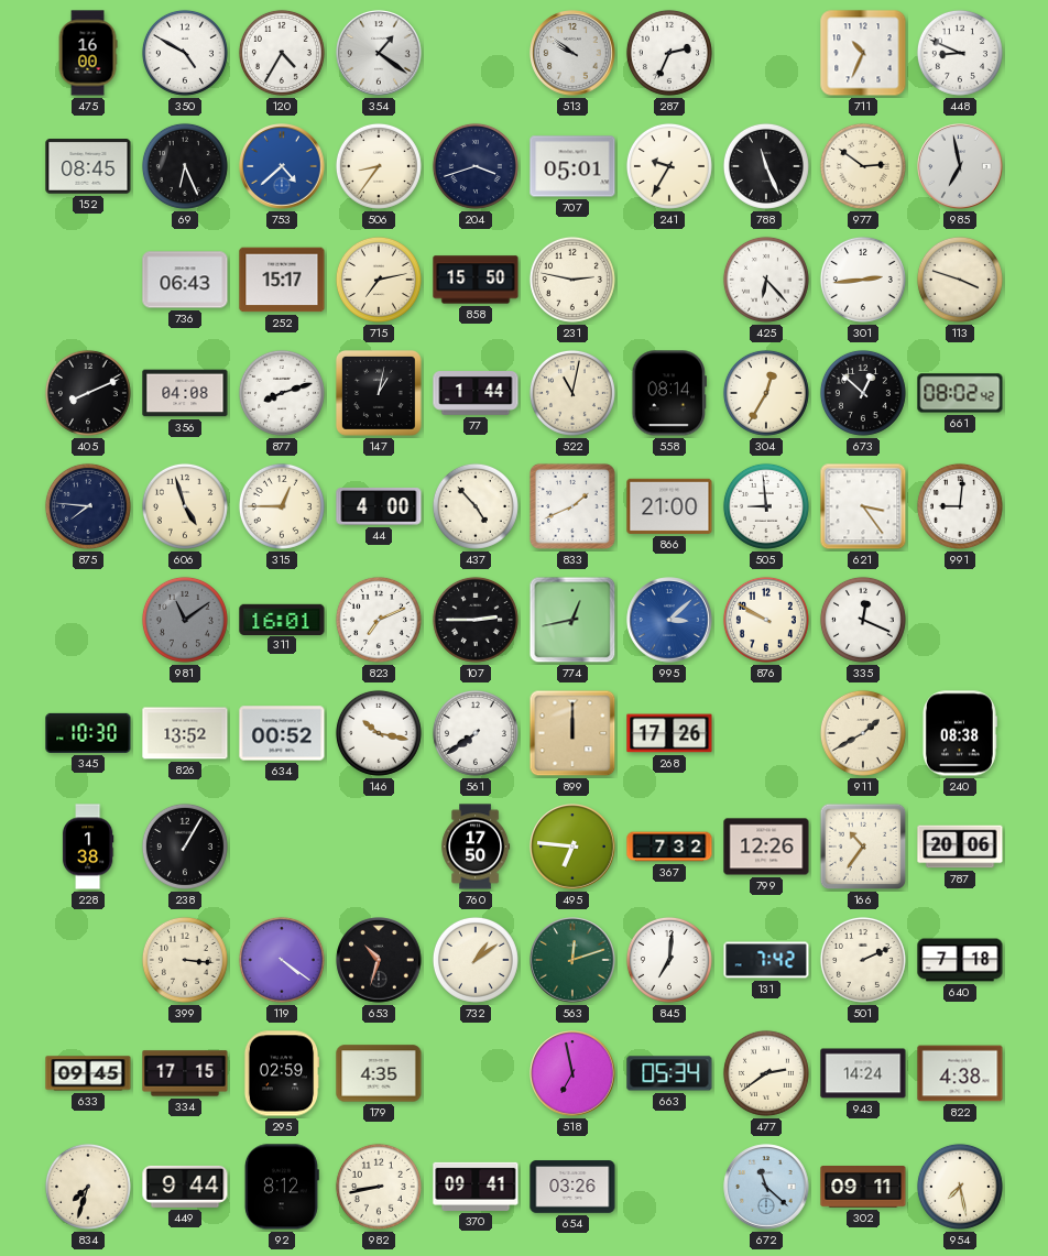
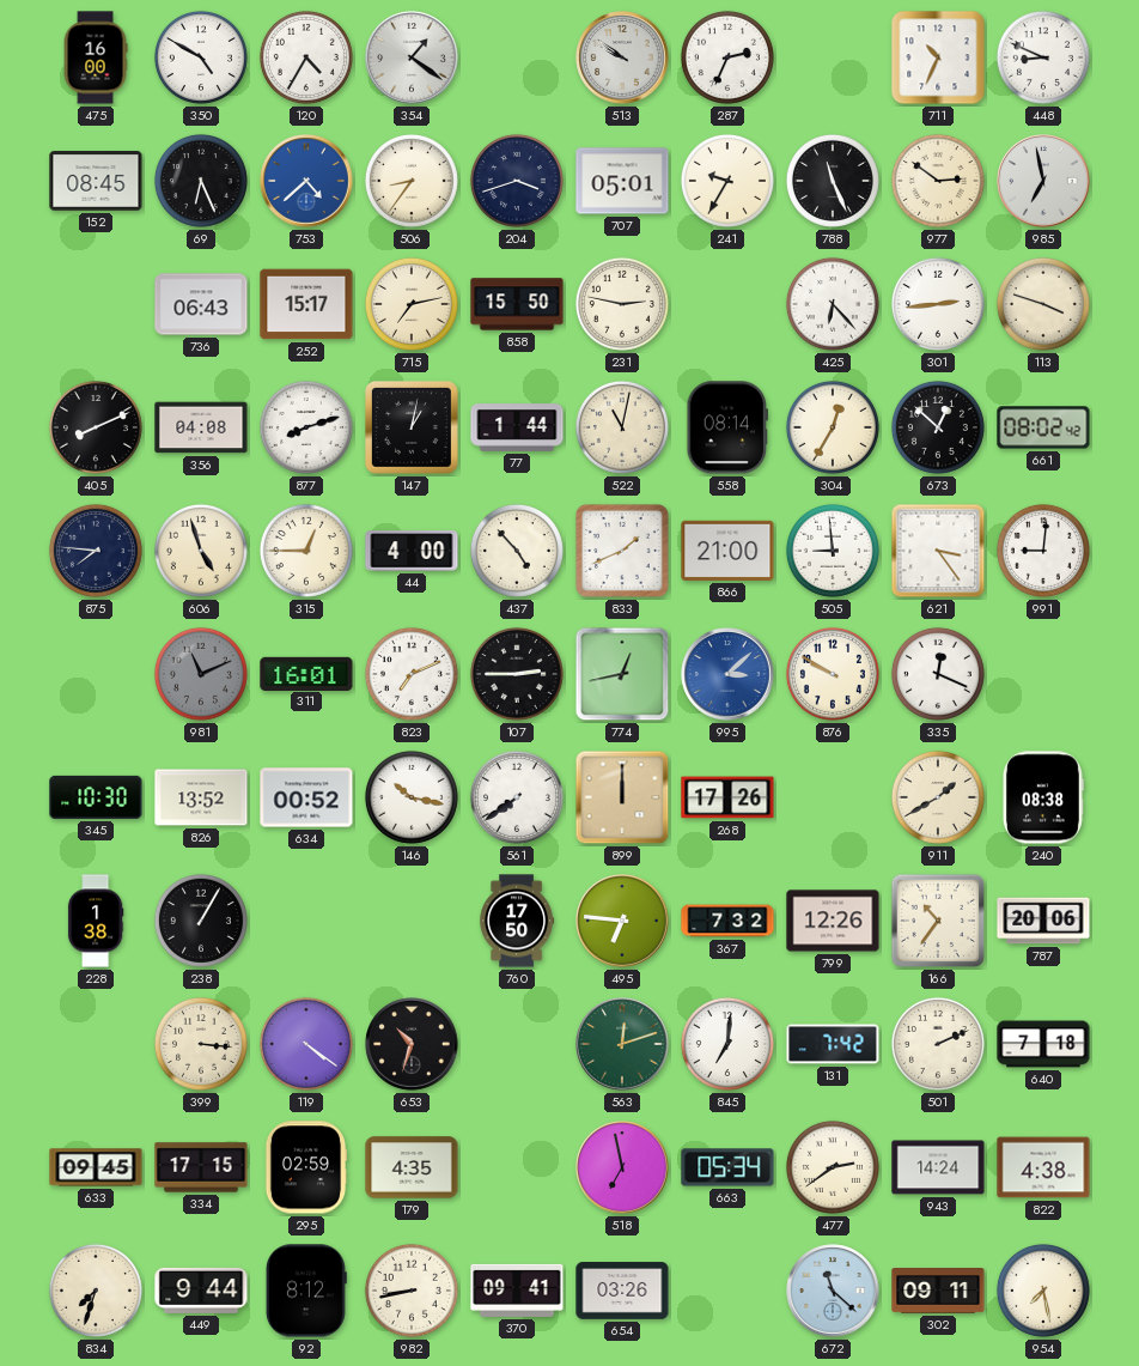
981: 11:09 -> 11:11
732: 1:09 -> none
